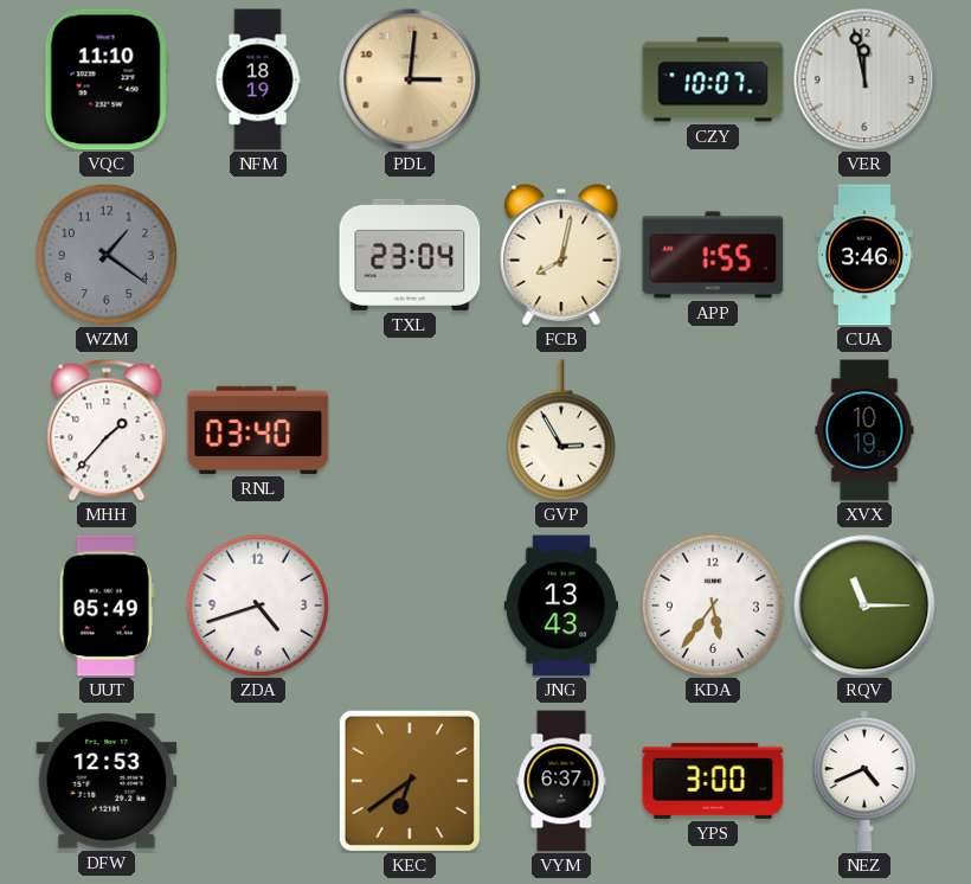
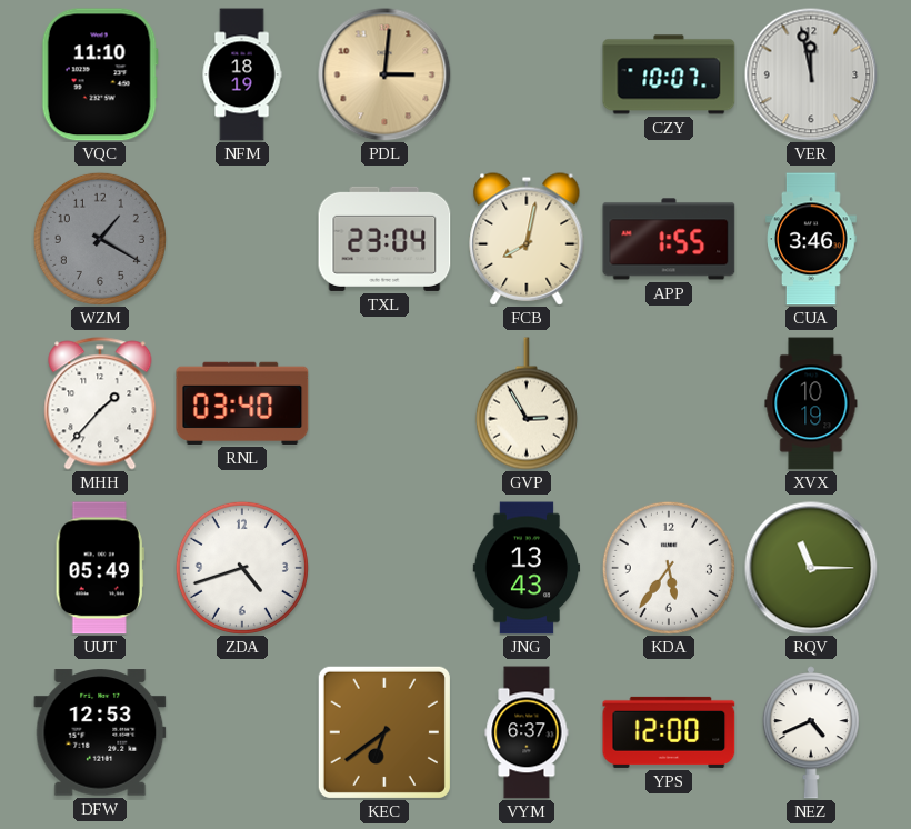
WZM: 1:21 -> 1:20
YPS: 3:00 -> 12:00
